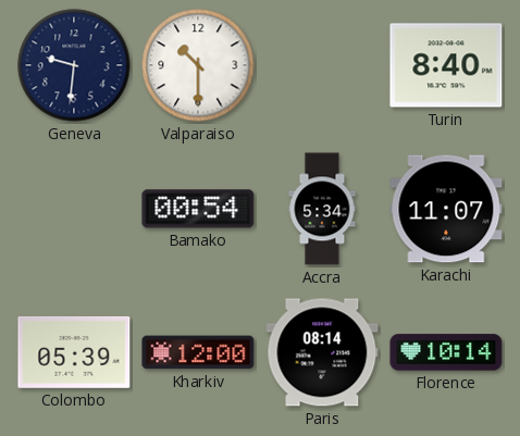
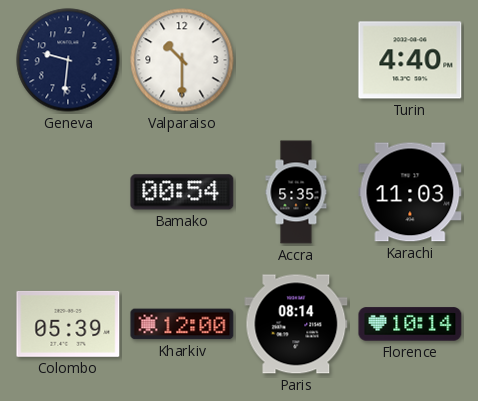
Turin: 8:40 -> 4:40
Accra: 5:34 -> 5:35
Karachi: 11:07 -> 11:03
